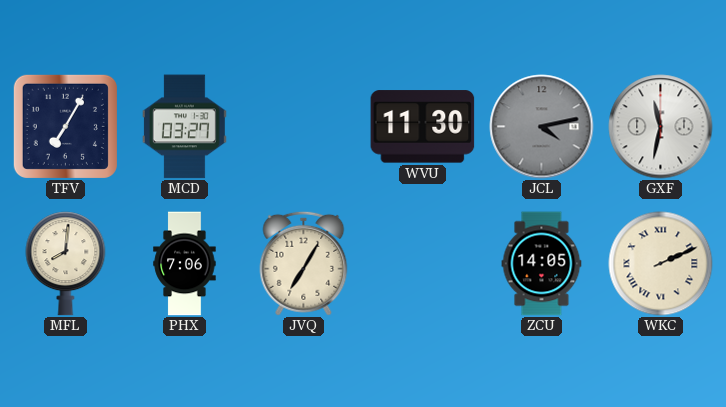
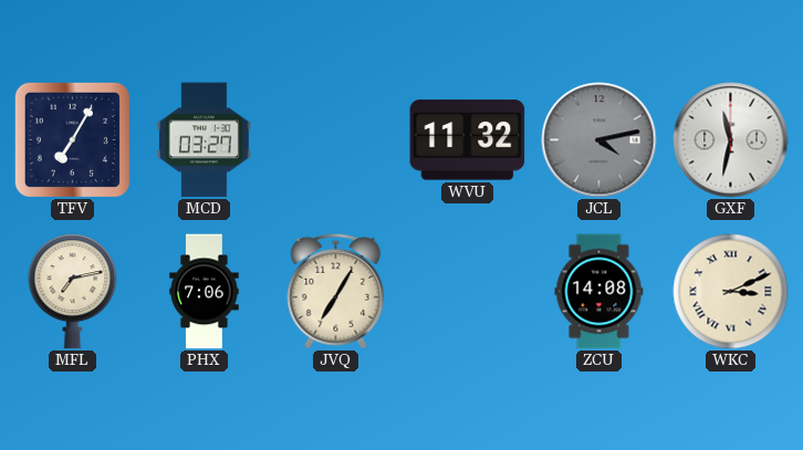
WVU: 11:30 -> 11:32
MFL: 8:01 -> 7:13
ZCU: 14:05 -> 14:08
WKC: 2:11 -> 3:11
